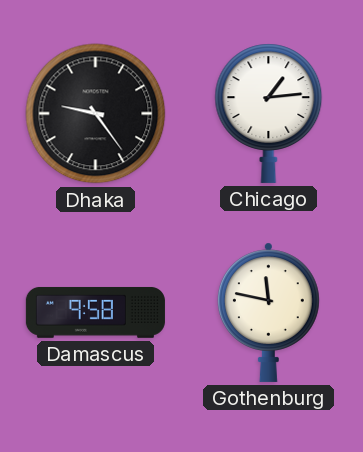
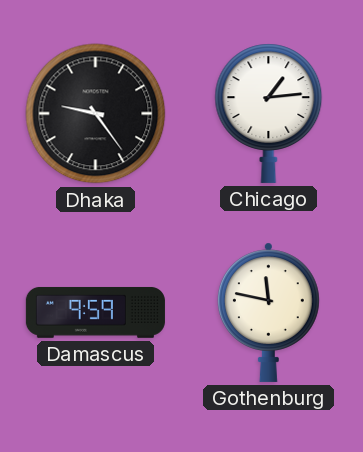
Damascus: 9:58 -> 9:59
